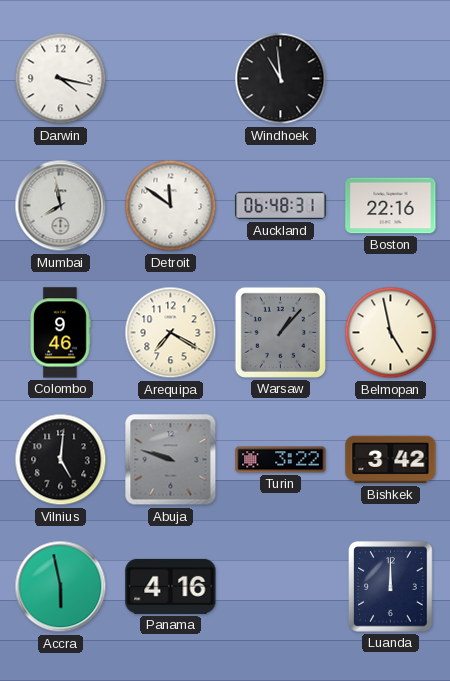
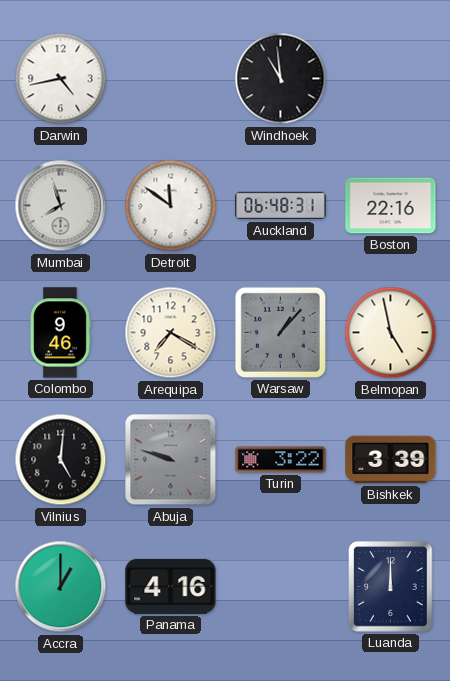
Darwin: 4:17 -> 4:43
Mumbai: 7:58 -> 7:57
Bishkek: 3:42 -> 3:39
Accra: 5:58 -> 1:00
